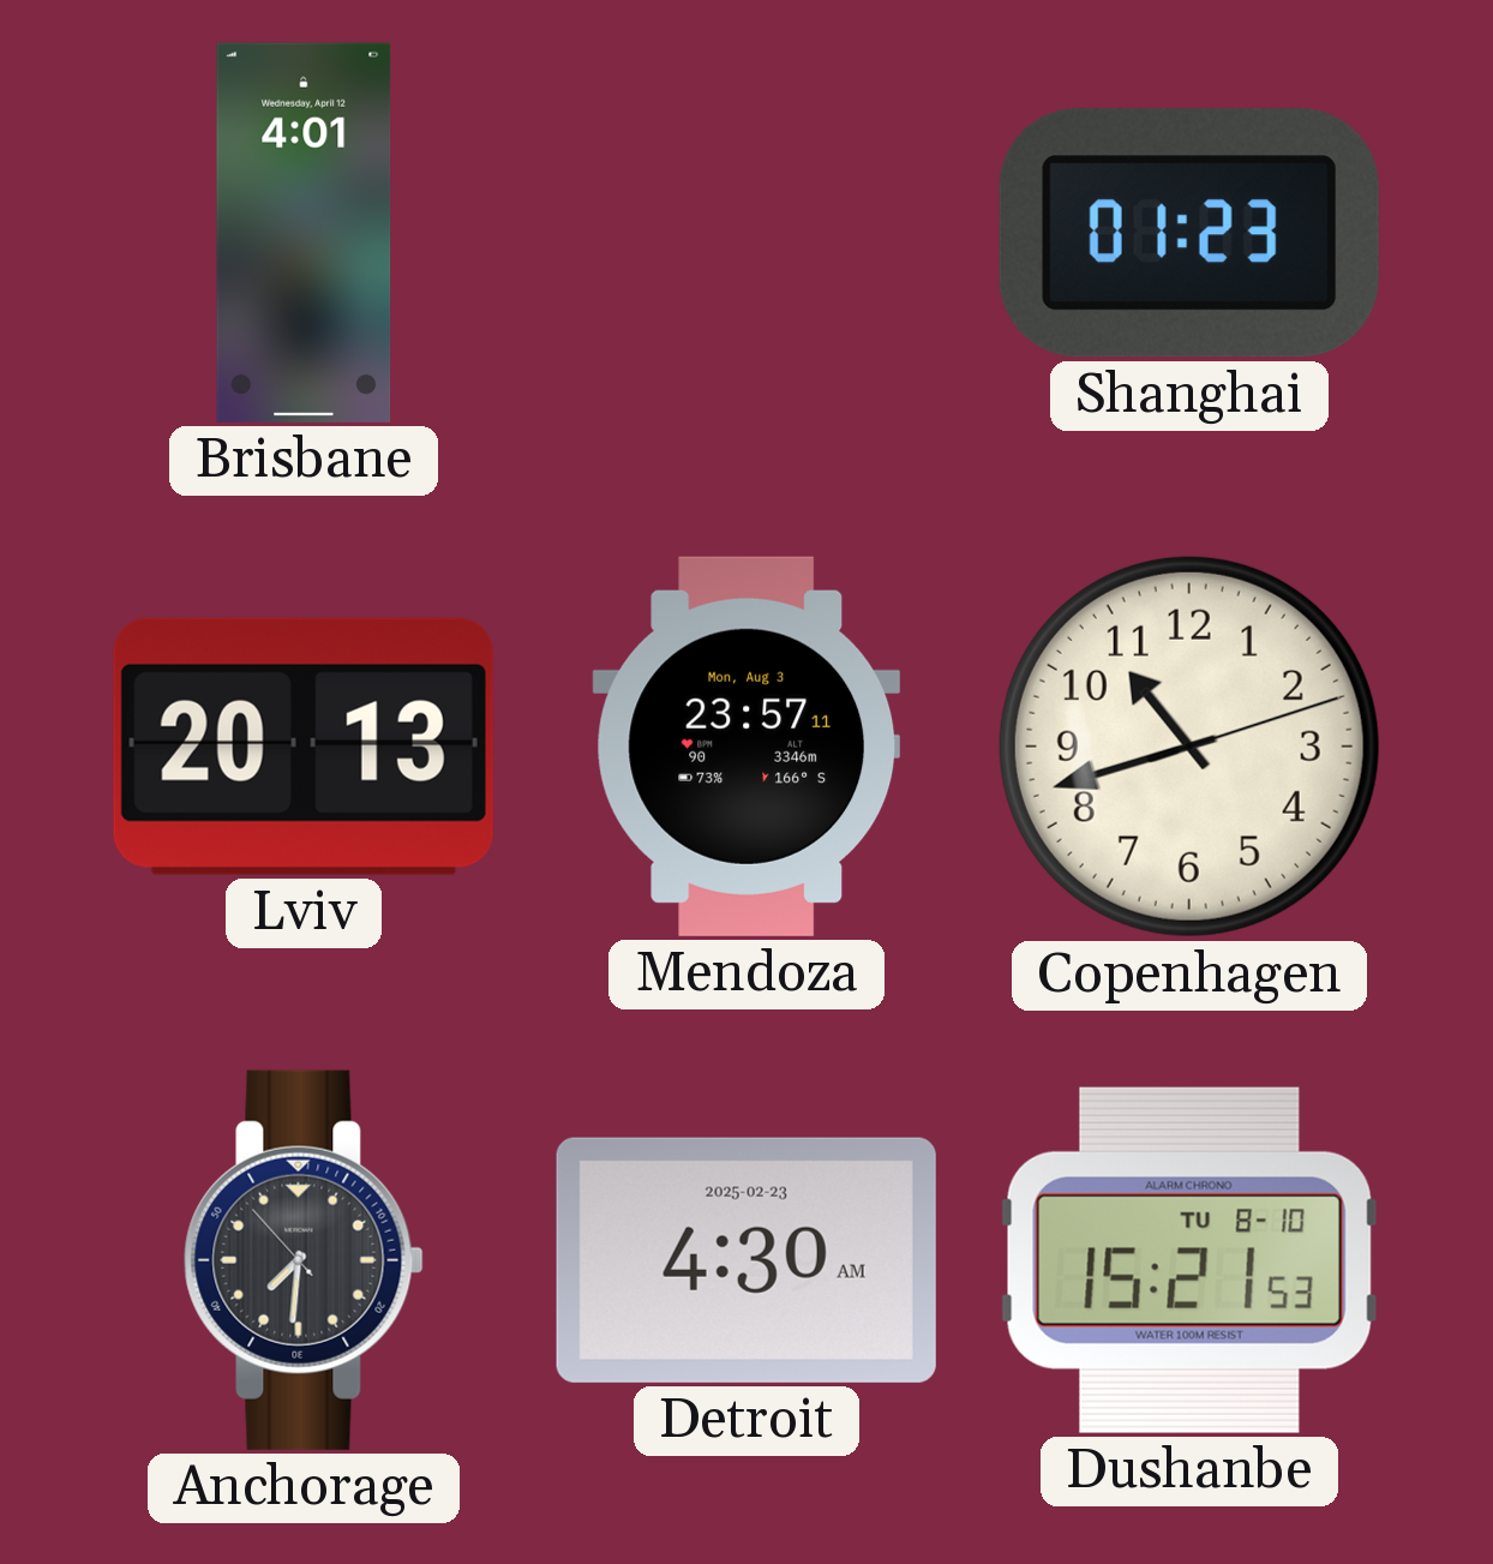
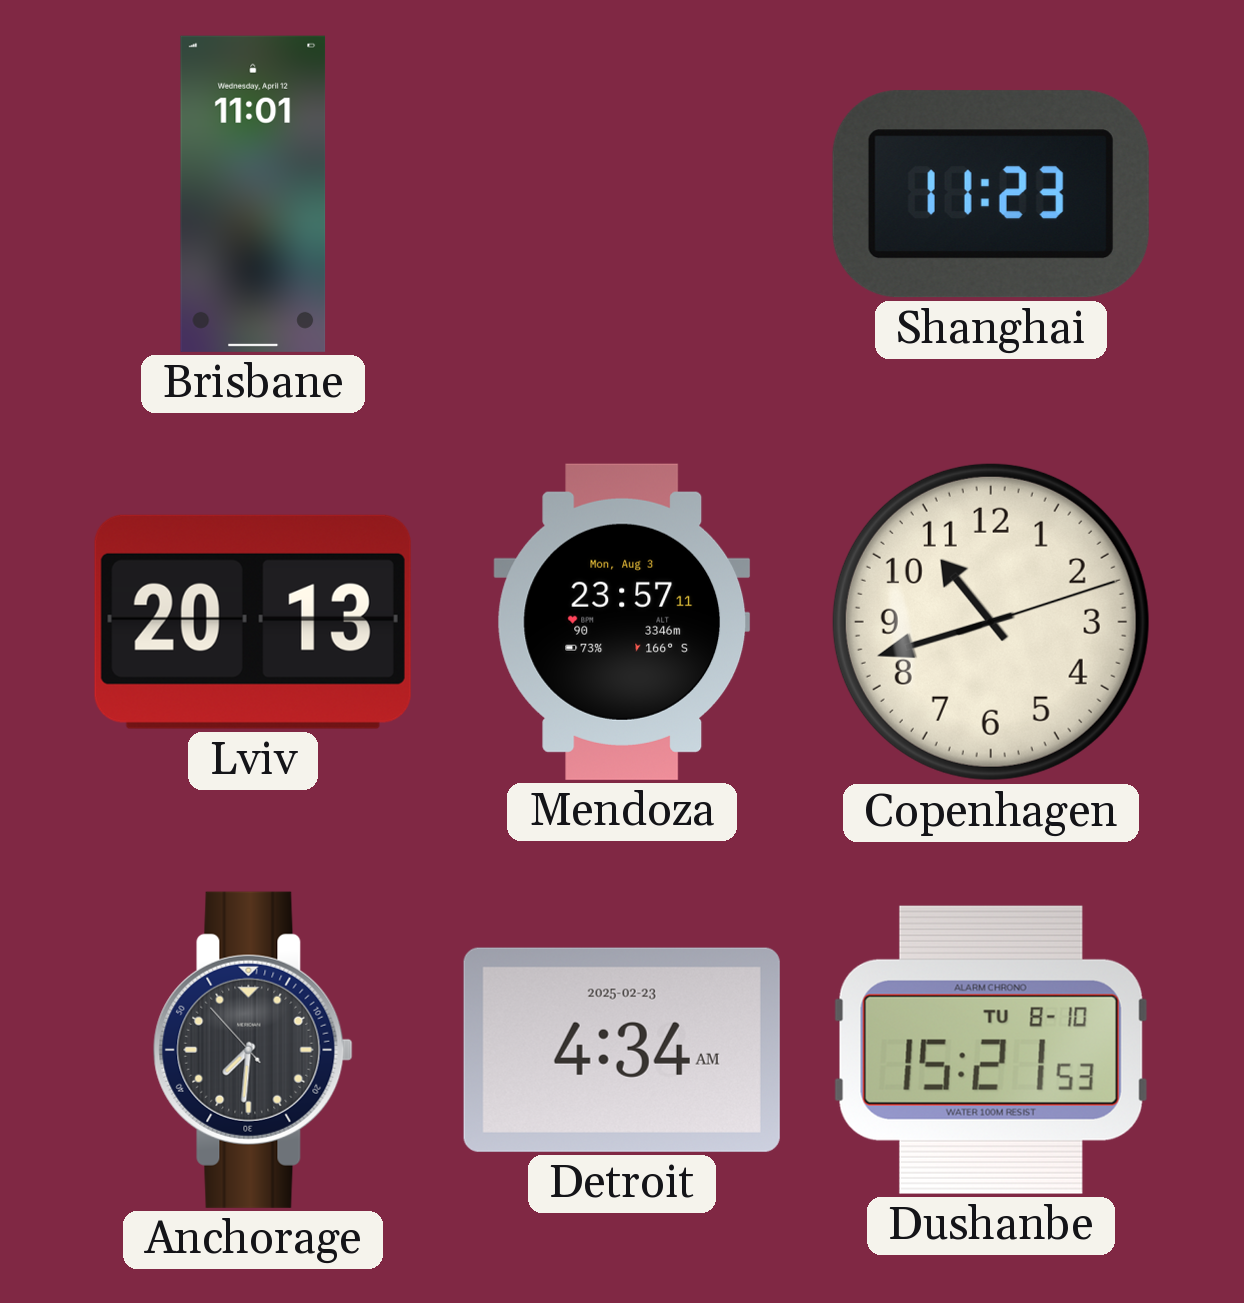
Brisbane: 4:01 -> 11:01
Shanghai: 01:23 -> 11:23
Detroit: 4:30 -> 4:34
